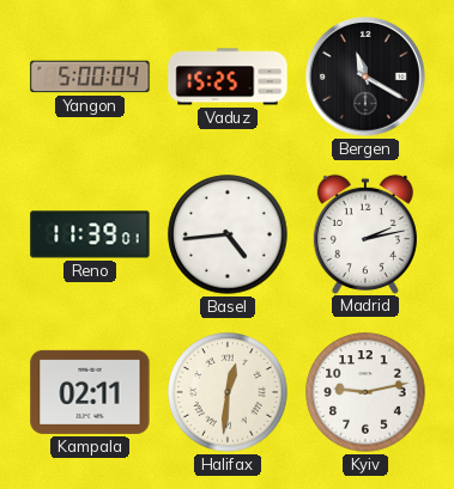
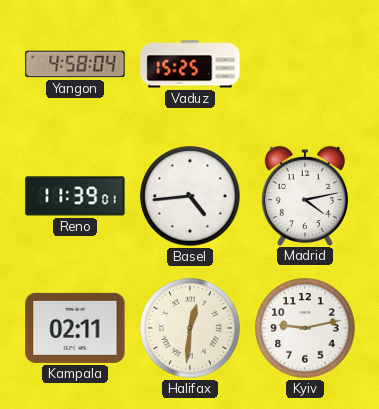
Yangon: 5:00 -> 4:58
Bergen: 11:20 -> none
Madrid: 2:13 -> 4:13
